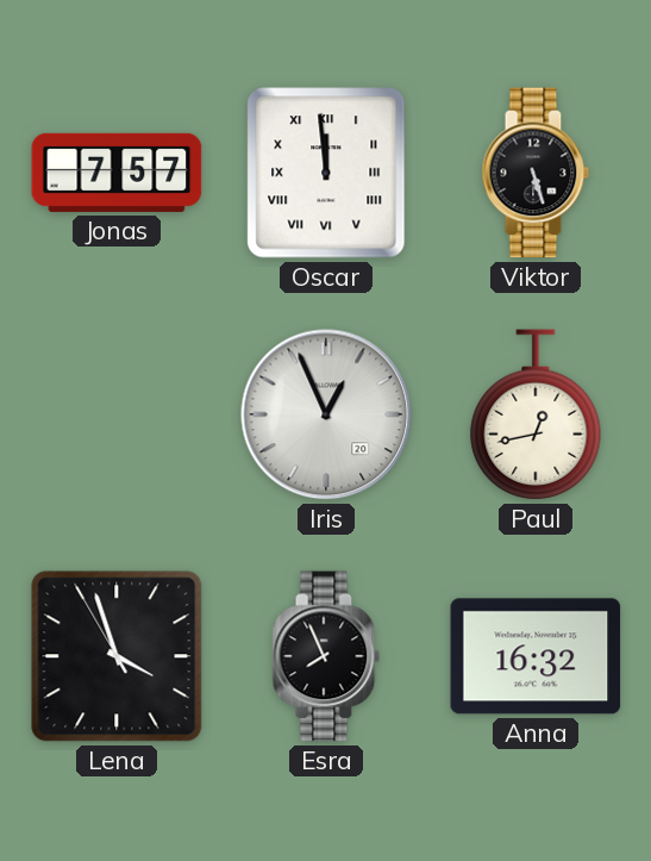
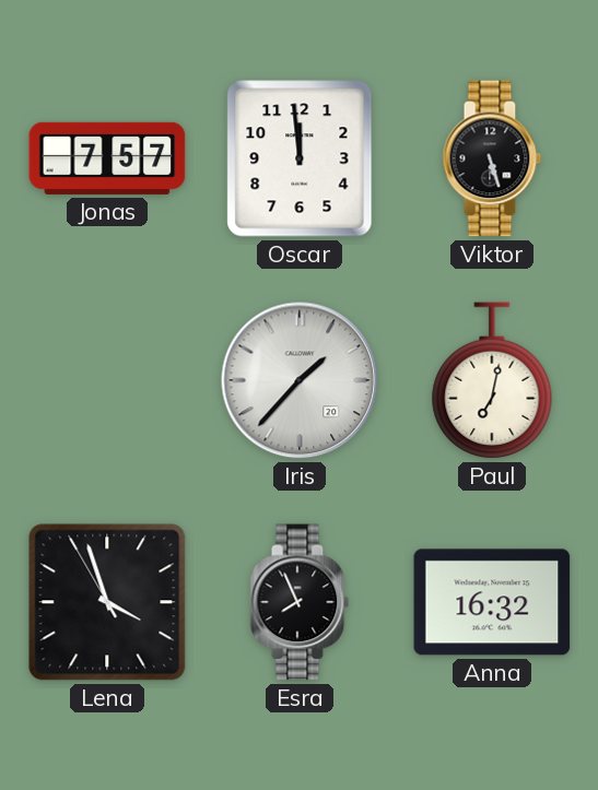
Oscar numerals: Roman -> Arabic
Iris: 12:56 -> 1:37
Paul: 12:43 -> 7:02
